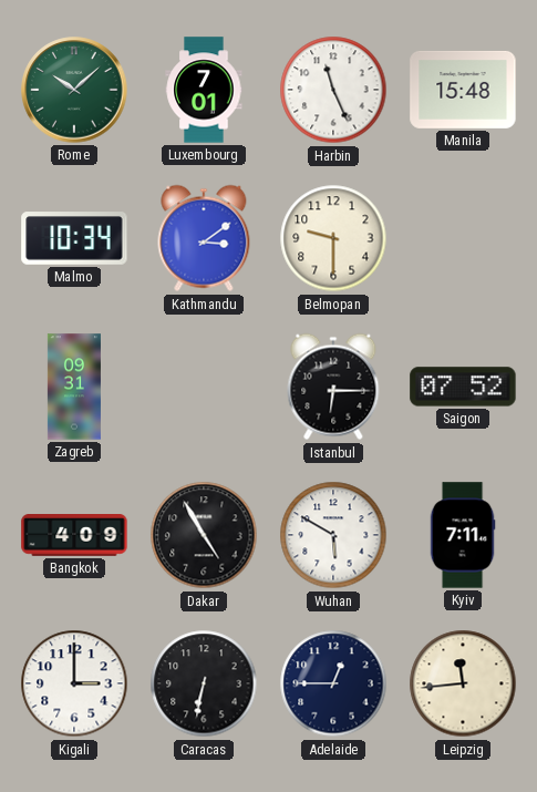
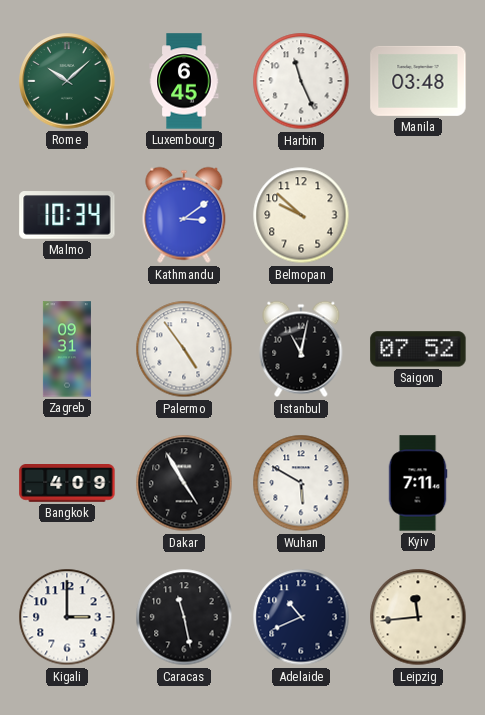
Luxembourg: 7:01 -> 6:45
Manila: 15:48 -> 03:48
Belmopan: 9:30 -> 9:52
Palermo: none -> 4:54
Istanbul: 6:15 -> 11:02
Caracas: 6:32 -> 11:28
Adelaide: 12:45 -> 10:41
